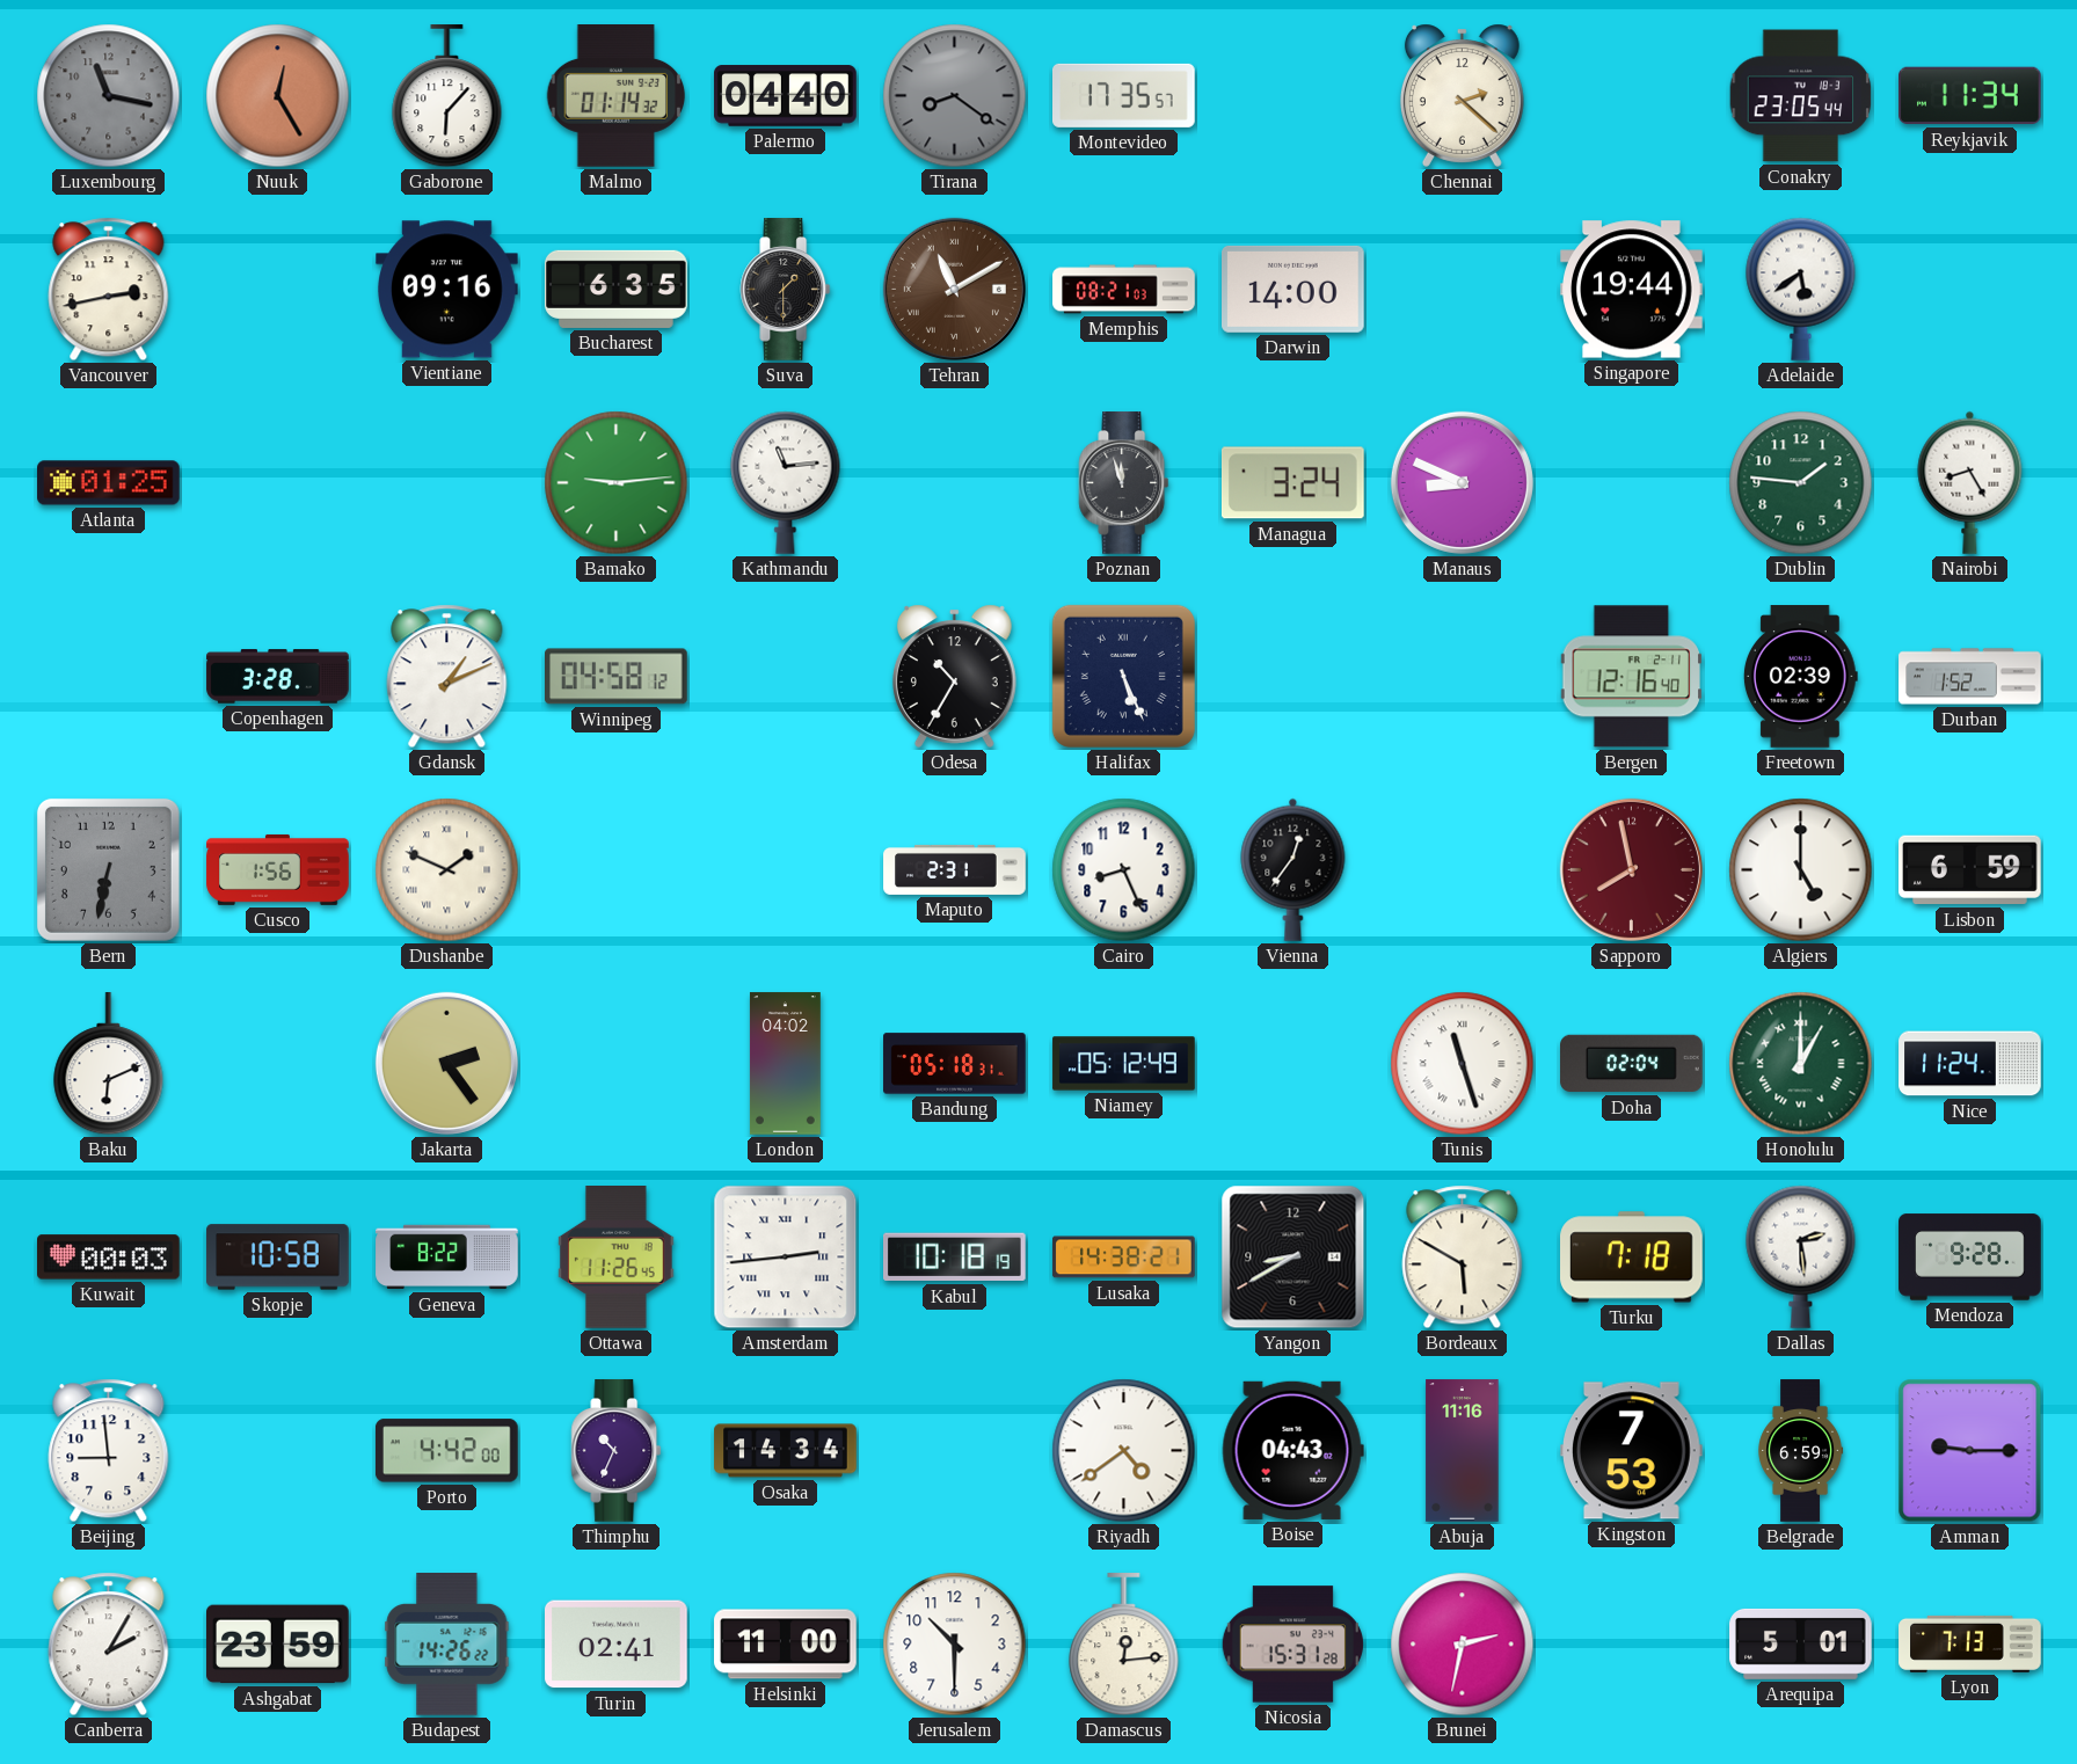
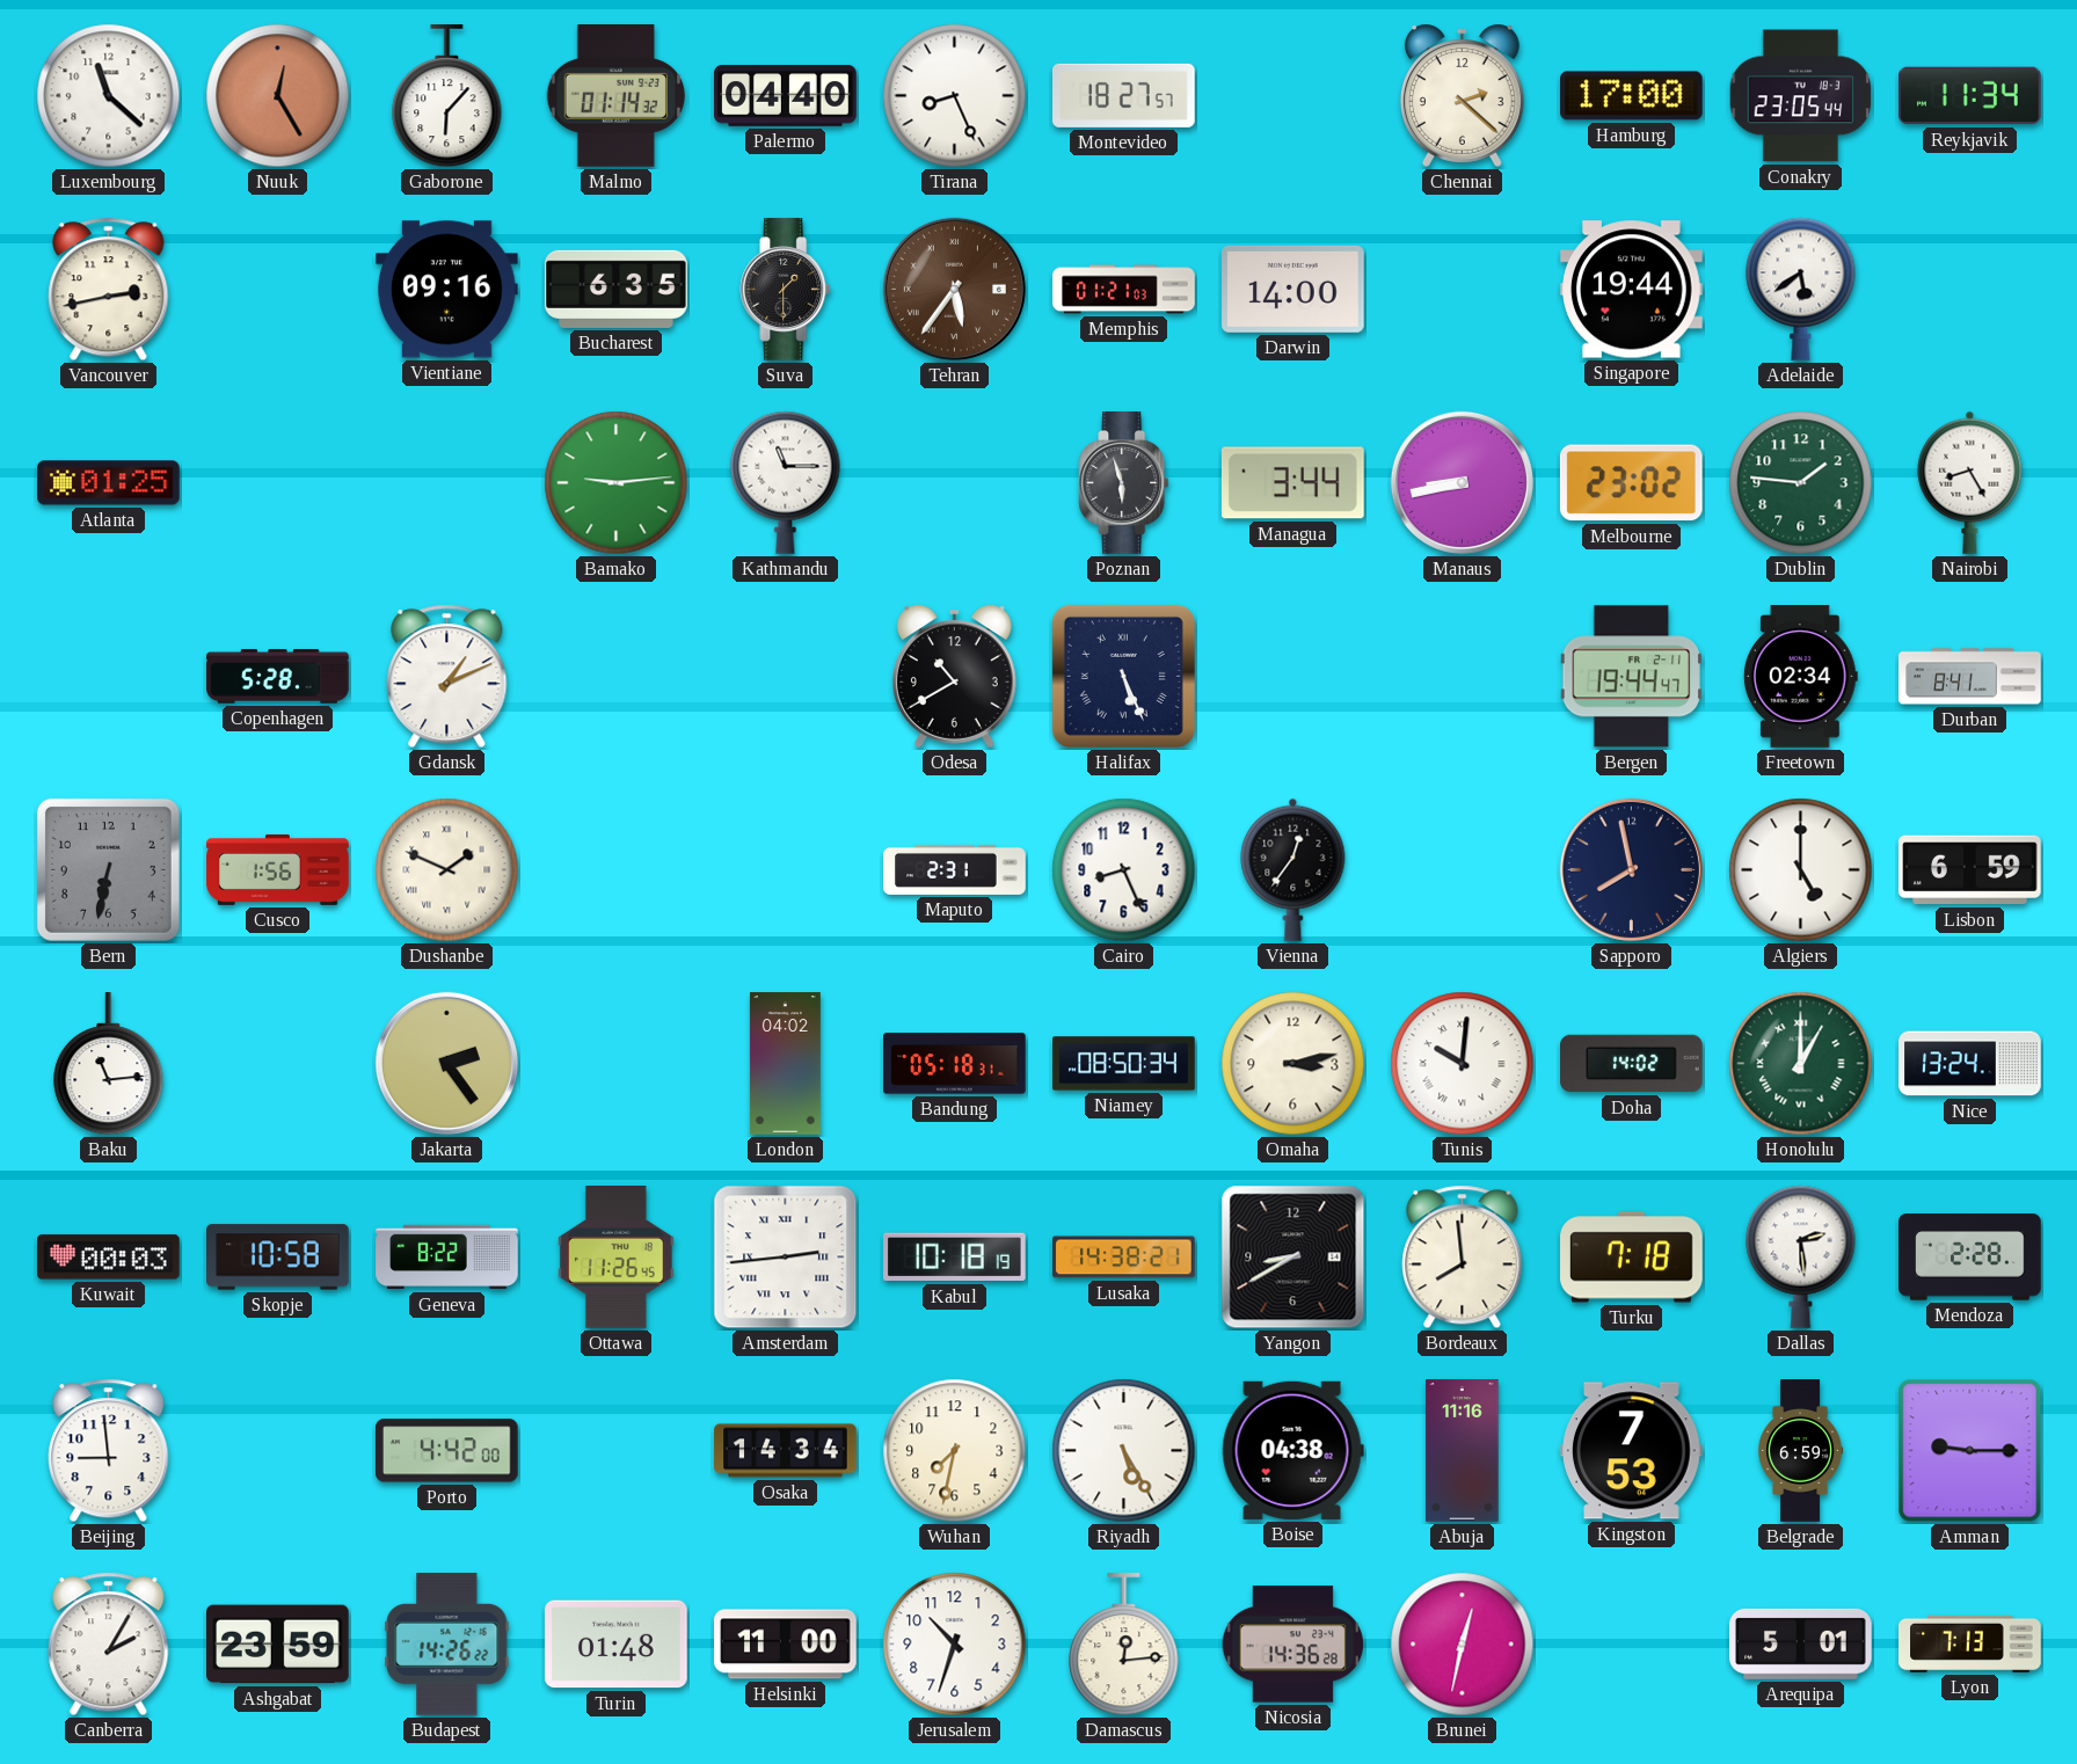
Luxembourg: 11:17 -> 11:22
Luxembourg dial: grey -> white
Tirana: 8:21 -> 8:26
Tirana dial: grey -> white
Montevideo: 17:35 -> 18:27
Hamburg: none -> 17:00
Tehran: 11:10 -> 5:36
Memphis: 08:21 -> 01:21
Kathmandu: 11:14 -> 11:15
Poznan: 11:57 -> 5:57
Managua: 3:24 -> 3:44
Manaus: 8:49 -> 8:43
Melbourne: none -> 23:02
Copenhagen: 3:28 -> 5:28
Winnipeg: 04:58 -> none
Odesa: 10:35 -> 10:40
Bergen: 12:16 -> 19:44
Freetown: 02:39 -> 02:34
Durban: 1:52 -> 8:41
Sapporo dial: burgundy -> navy
Baku: 6:11 -> 11:14
Niamey: 05:12 -> 08:50
Omaha: none -> 3:13
Tunis: 11:27 -> 10:01
Doha: 02:04 -> 14:02
Nice: 11:24 -> 13:24
Bordeaux: 5:50 -> 7:59
Mendoza: 9:28 -> 2:28
Thimphu: 10:34 -> none
Wuhan: none -> 7:32
Riyadh: 4:39 -> 5:25
Boise: 04:43 -> 04:38
Turin: 02:41 -> 01:48
Jerusalem: 10:30 -> 10:33
Nicosia: 15:31 -> 14:36
Brunei: 2:32 -> 12:32
